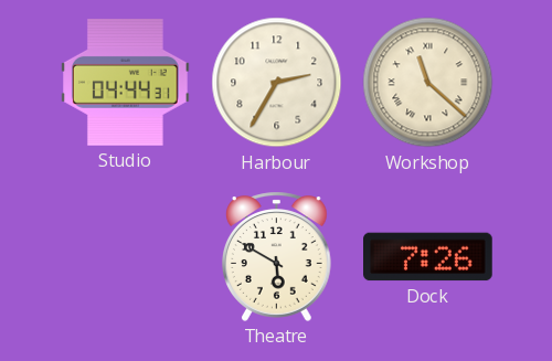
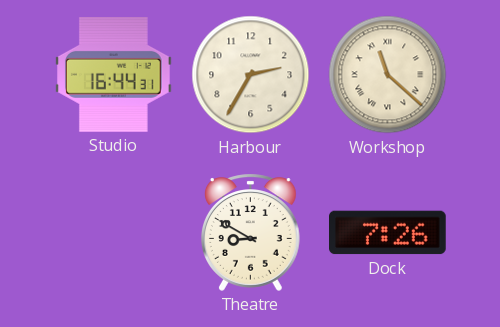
Studio: 04:44 -> 16:44
Theatre: 5:50 -> 8:50
